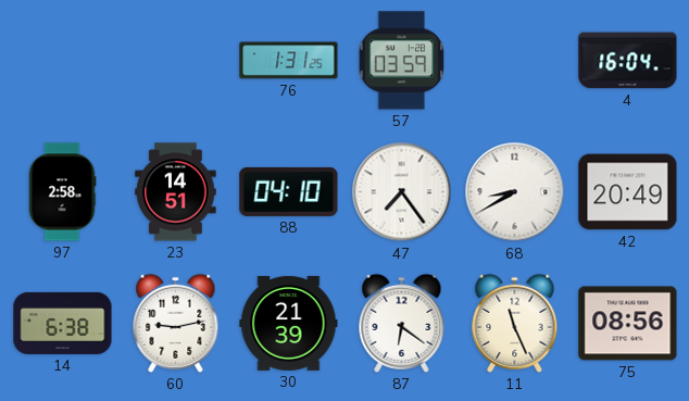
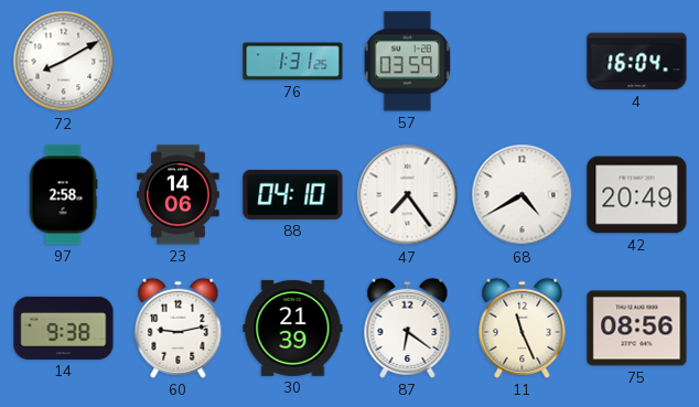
72: none -> 8:10
23: 14:51 -> 14:06
68: 8:40 -> 4:40
14: 6:38 -> 9:38
